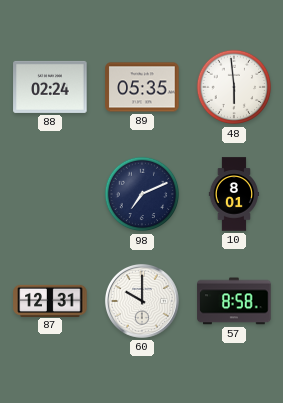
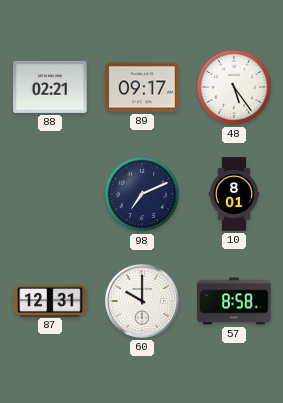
88: 02:24 -> 02:21
89: 05:35 -> 09:17
48: 5:59 -> 5:24
